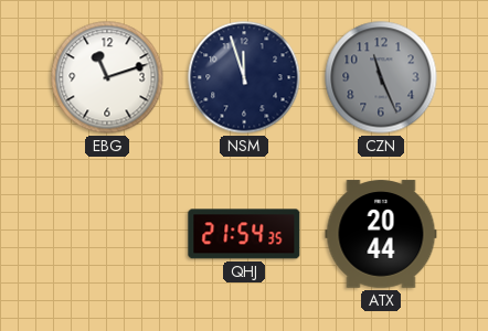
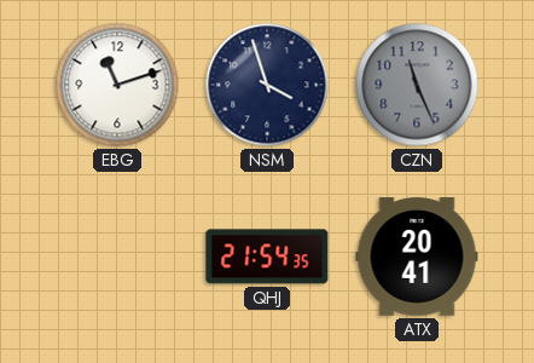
NSM: 11:57 -> 3:57
ATX: 20:44 -> 20:41
